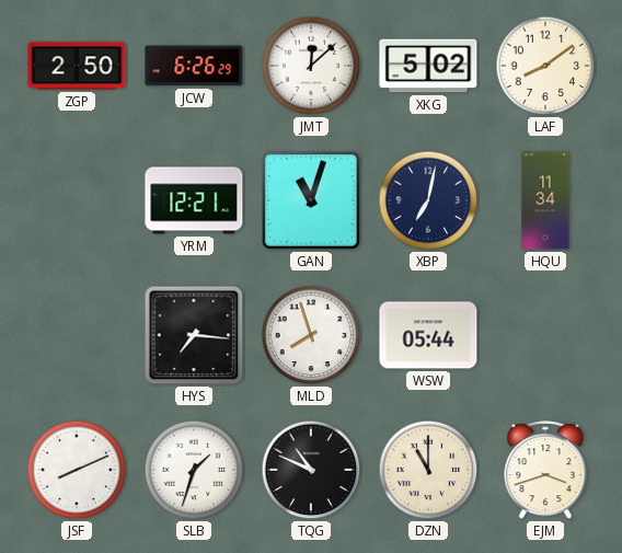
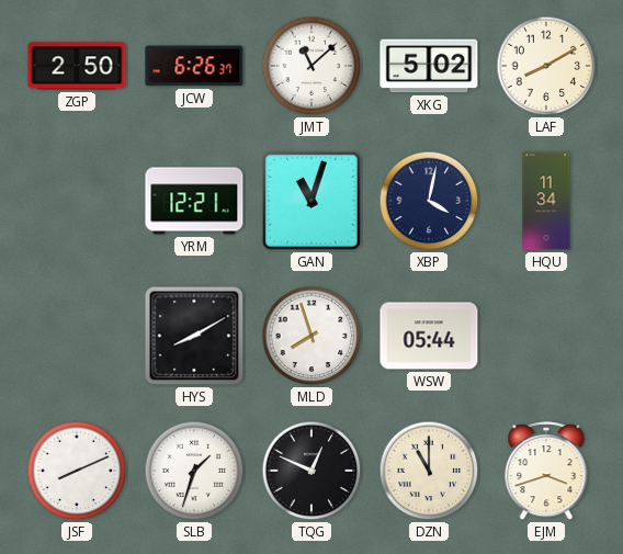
JCW: 6:26:29 -> 6:26:37
JMT: 12:08 -> 11:08
LAF: 8:09 -> 8:10
XBP: 7:02 -> 4:02
HYS: 7:16 -> 8:10
TQG: 10:49 -> 12:49
